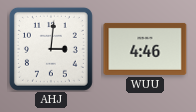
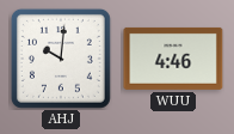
AHJ: 3:01 -> 10:01
